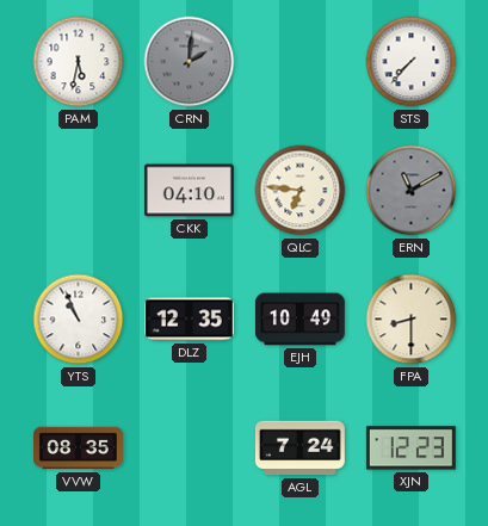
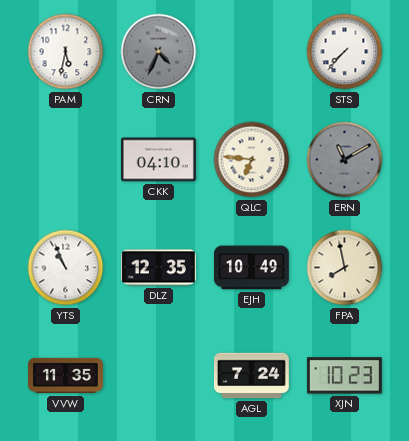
CRN: 2:01 -> 4:34
FPA: 8:30 -> 7:58
VVW: 08:35 -> 11:35
XJN: 12:23 -> 10:23
